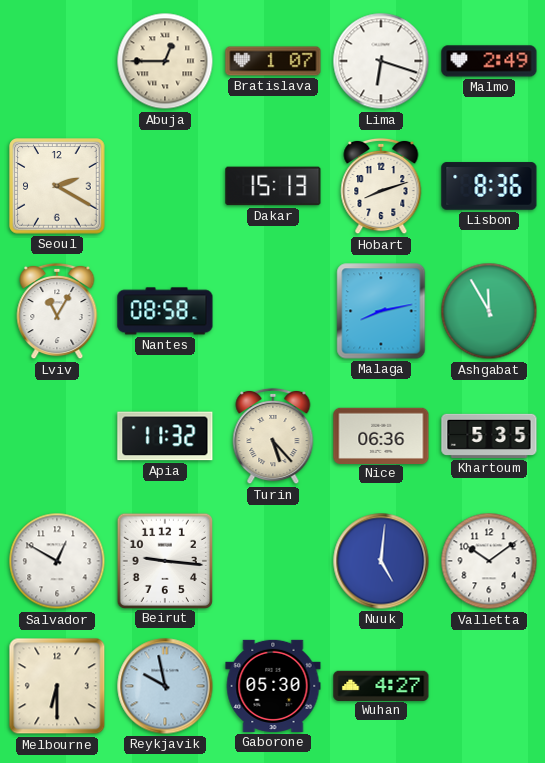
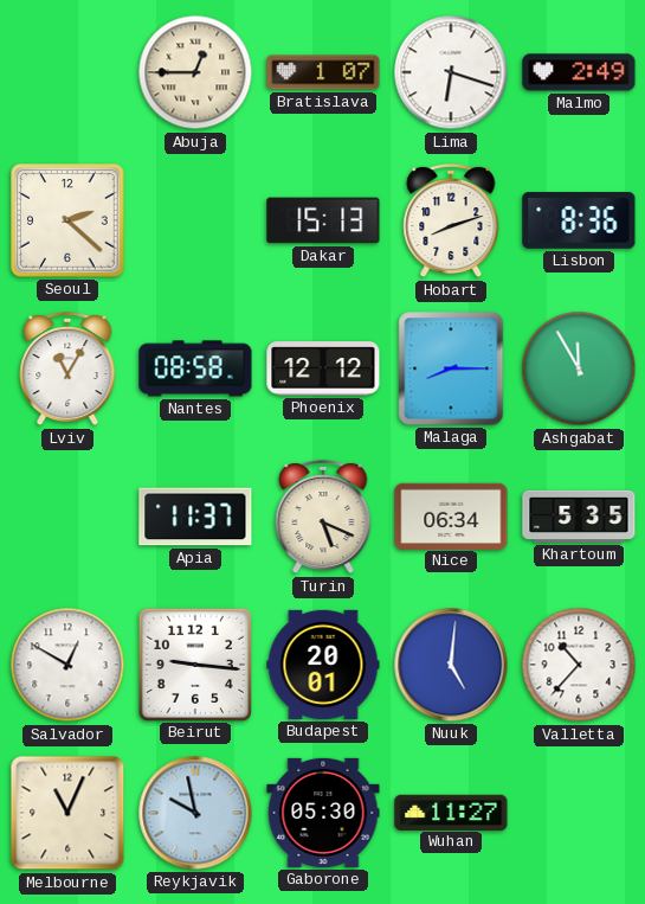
Seoul: 2:20 -> 2:22
Phoenix: none -> 12:12
Malaga: 8:13 -> 8:15
Apia: 11:32 -> 11:37
Turin: 5:23 -> 5:19
Nice: 06:36 -> 06:34
Budapest: none -> 20:01
Valletta: 10:09 -> 10:37
Melbourne: 6:30 -> 11:04
Wuhan: 4:27 -> 11:27
